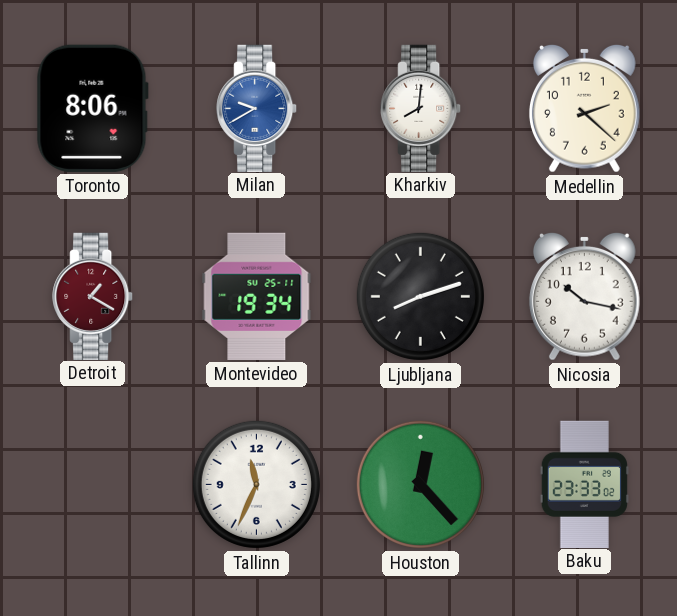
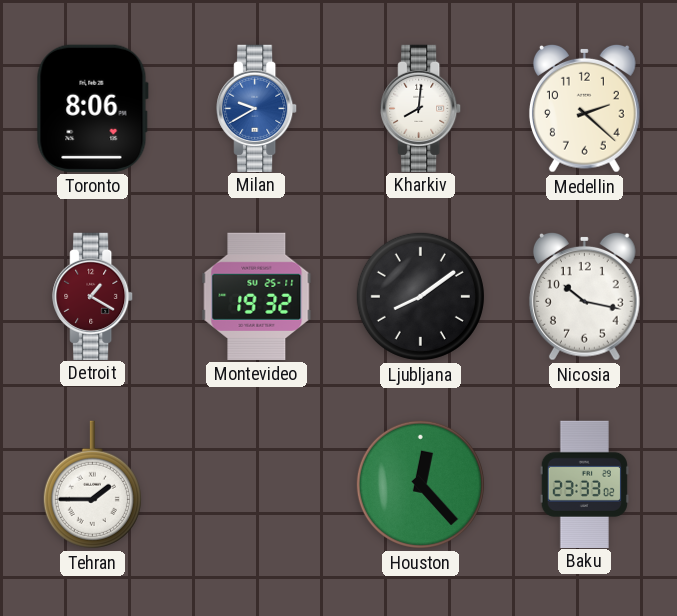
Montevideo: 19:34 -> 19:32
Ljubljana: 8:12 -> 8:09
Tehran: none -> 1:45
Tallinn: 11:34 -> none
